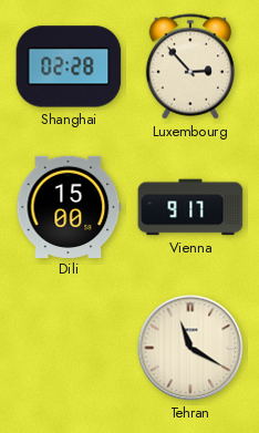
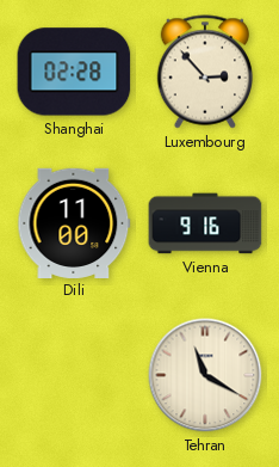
Dili: 15:00 -> 11:00
Vienna: 9:17 -> 9:16
